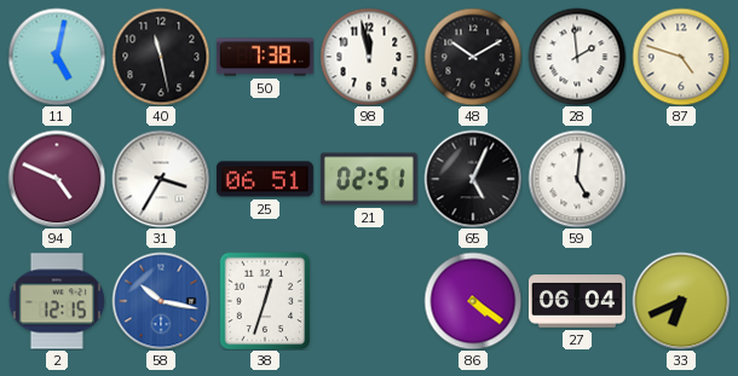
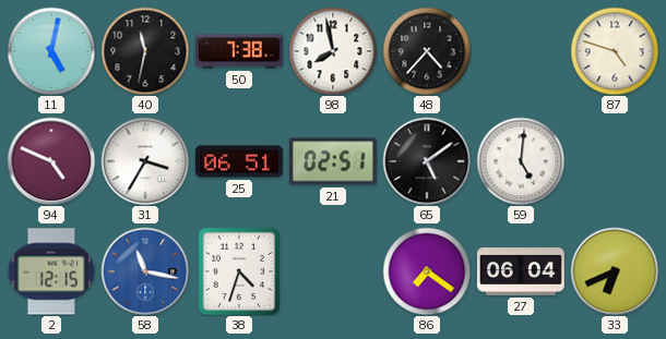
40: 11:28 -> 11:32
98: 11:58 -> 7:58
48: 10:10 -> 4:37
28: 1:59 -> none
65: 5:04 -> 5:09
58: 10:17 -> 11:17
38: 12:33 -> 4:33
86: 4:21 -> 7:21
